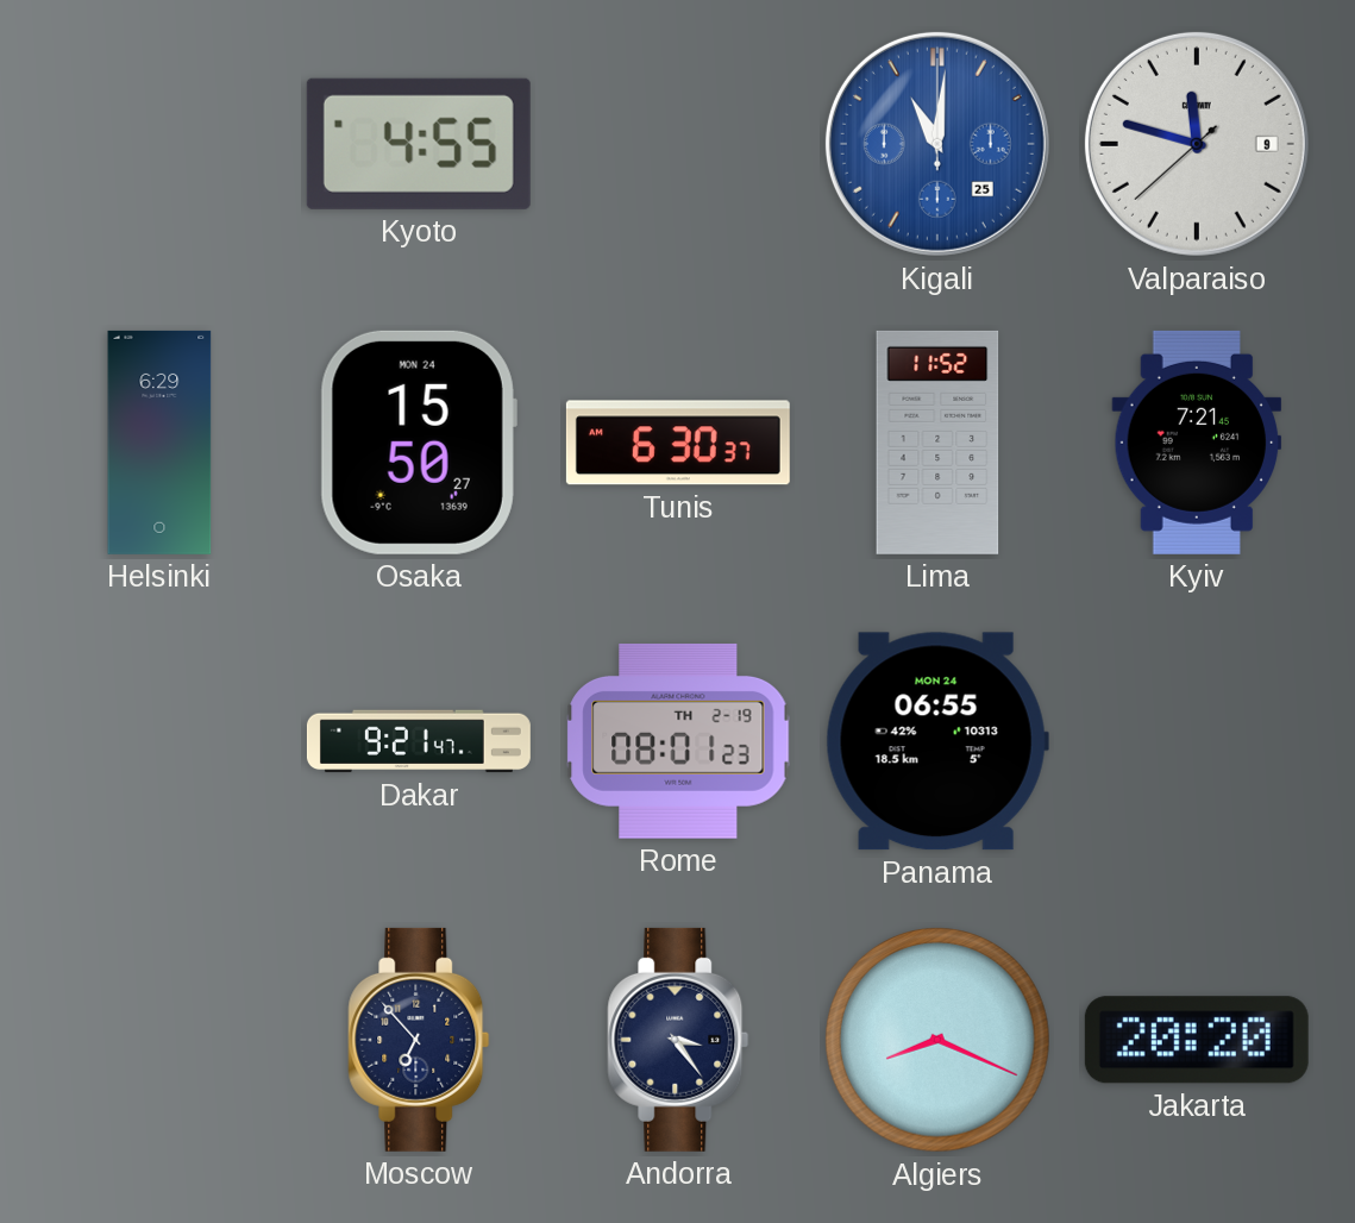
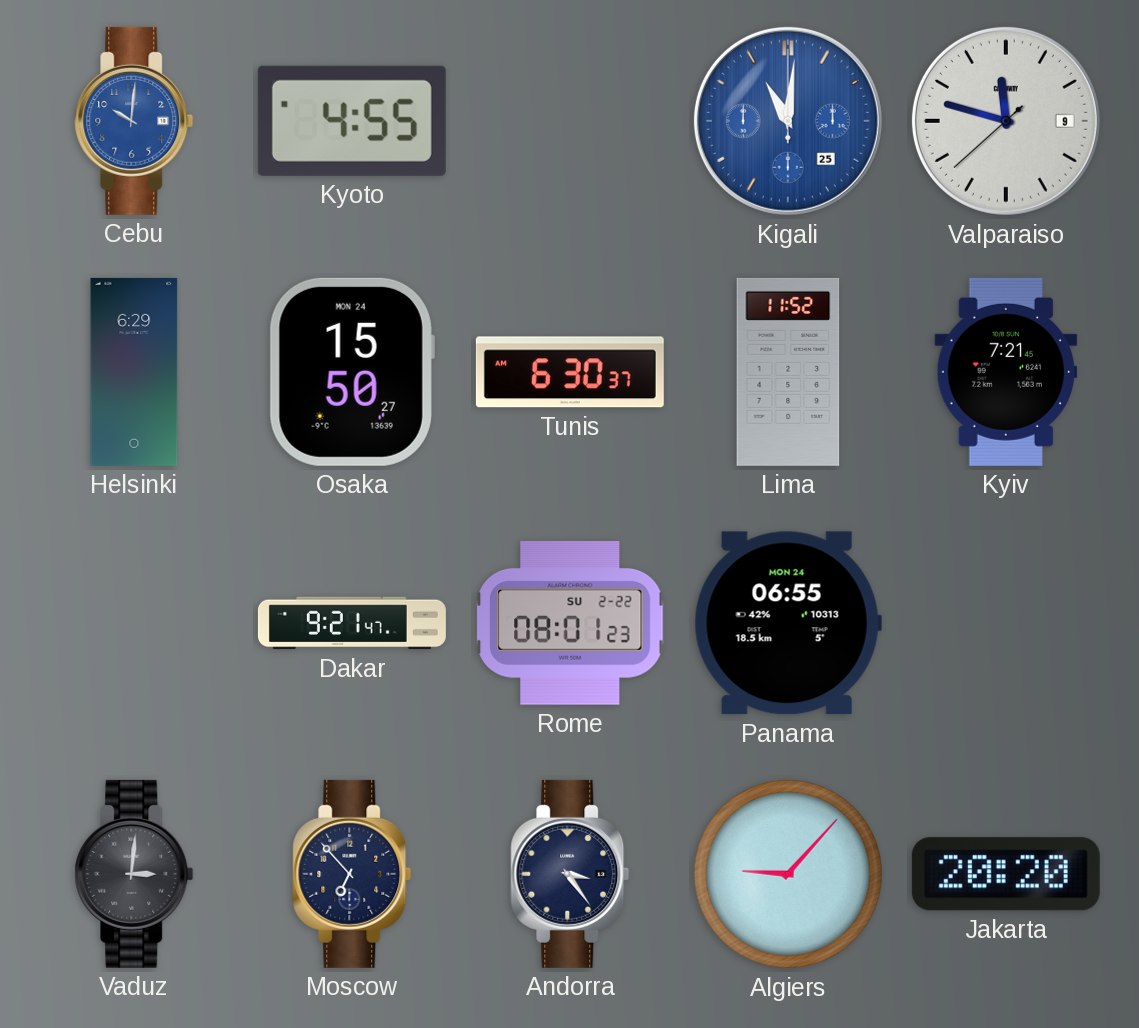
Cebu: none -> 10:01
Rome date: TH 2-19 -> SU 2-22
Vaduz: none -> 3:01
Algiers: 8:19 -> 9:07
